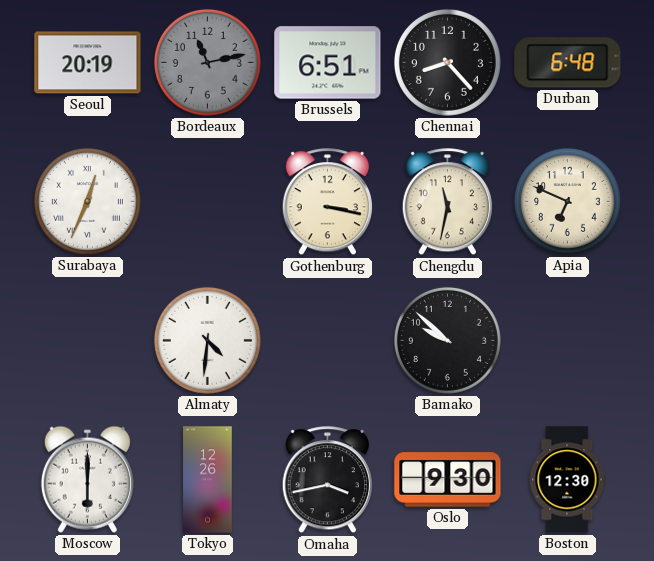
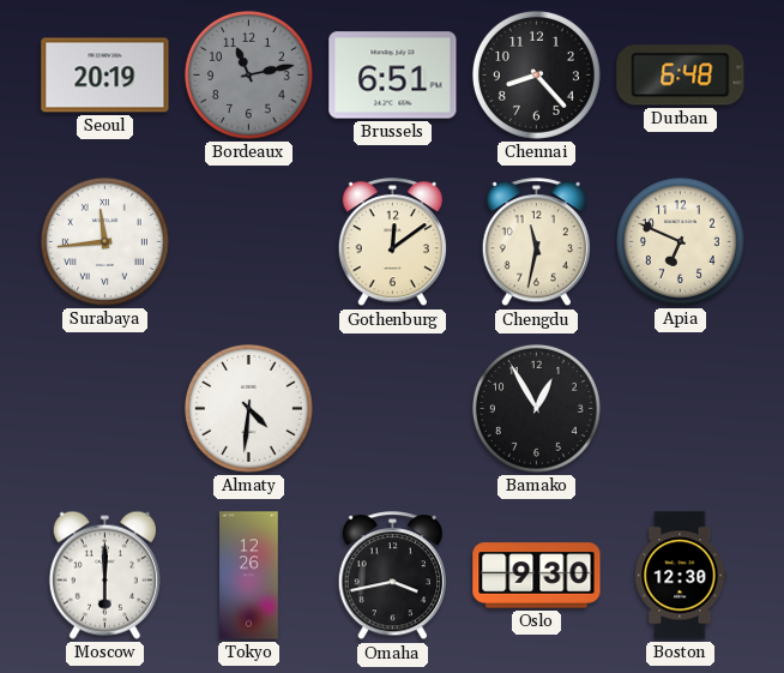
Surabaya: 12:34 -> 11:44
Gothenburg: 3:17 -> 12:09
Bamako: 9:52 -> 12:55
